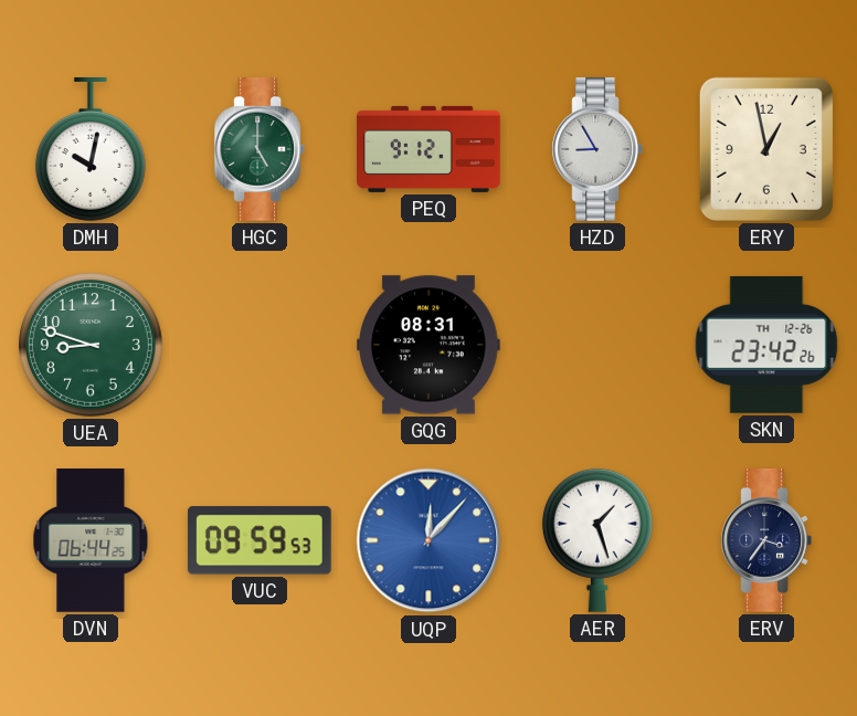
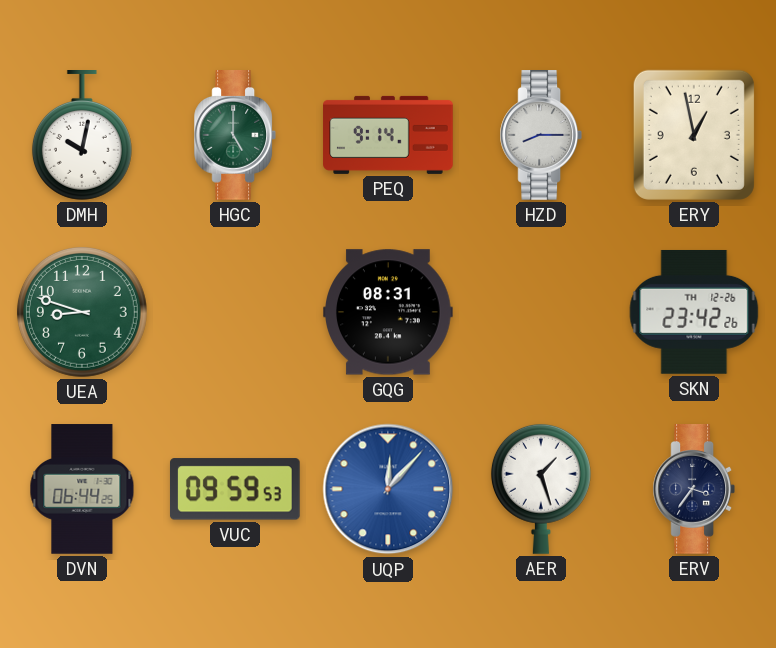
PEQ: 9:12 -> 9:14
HZD: 8:55 -> 8:15
